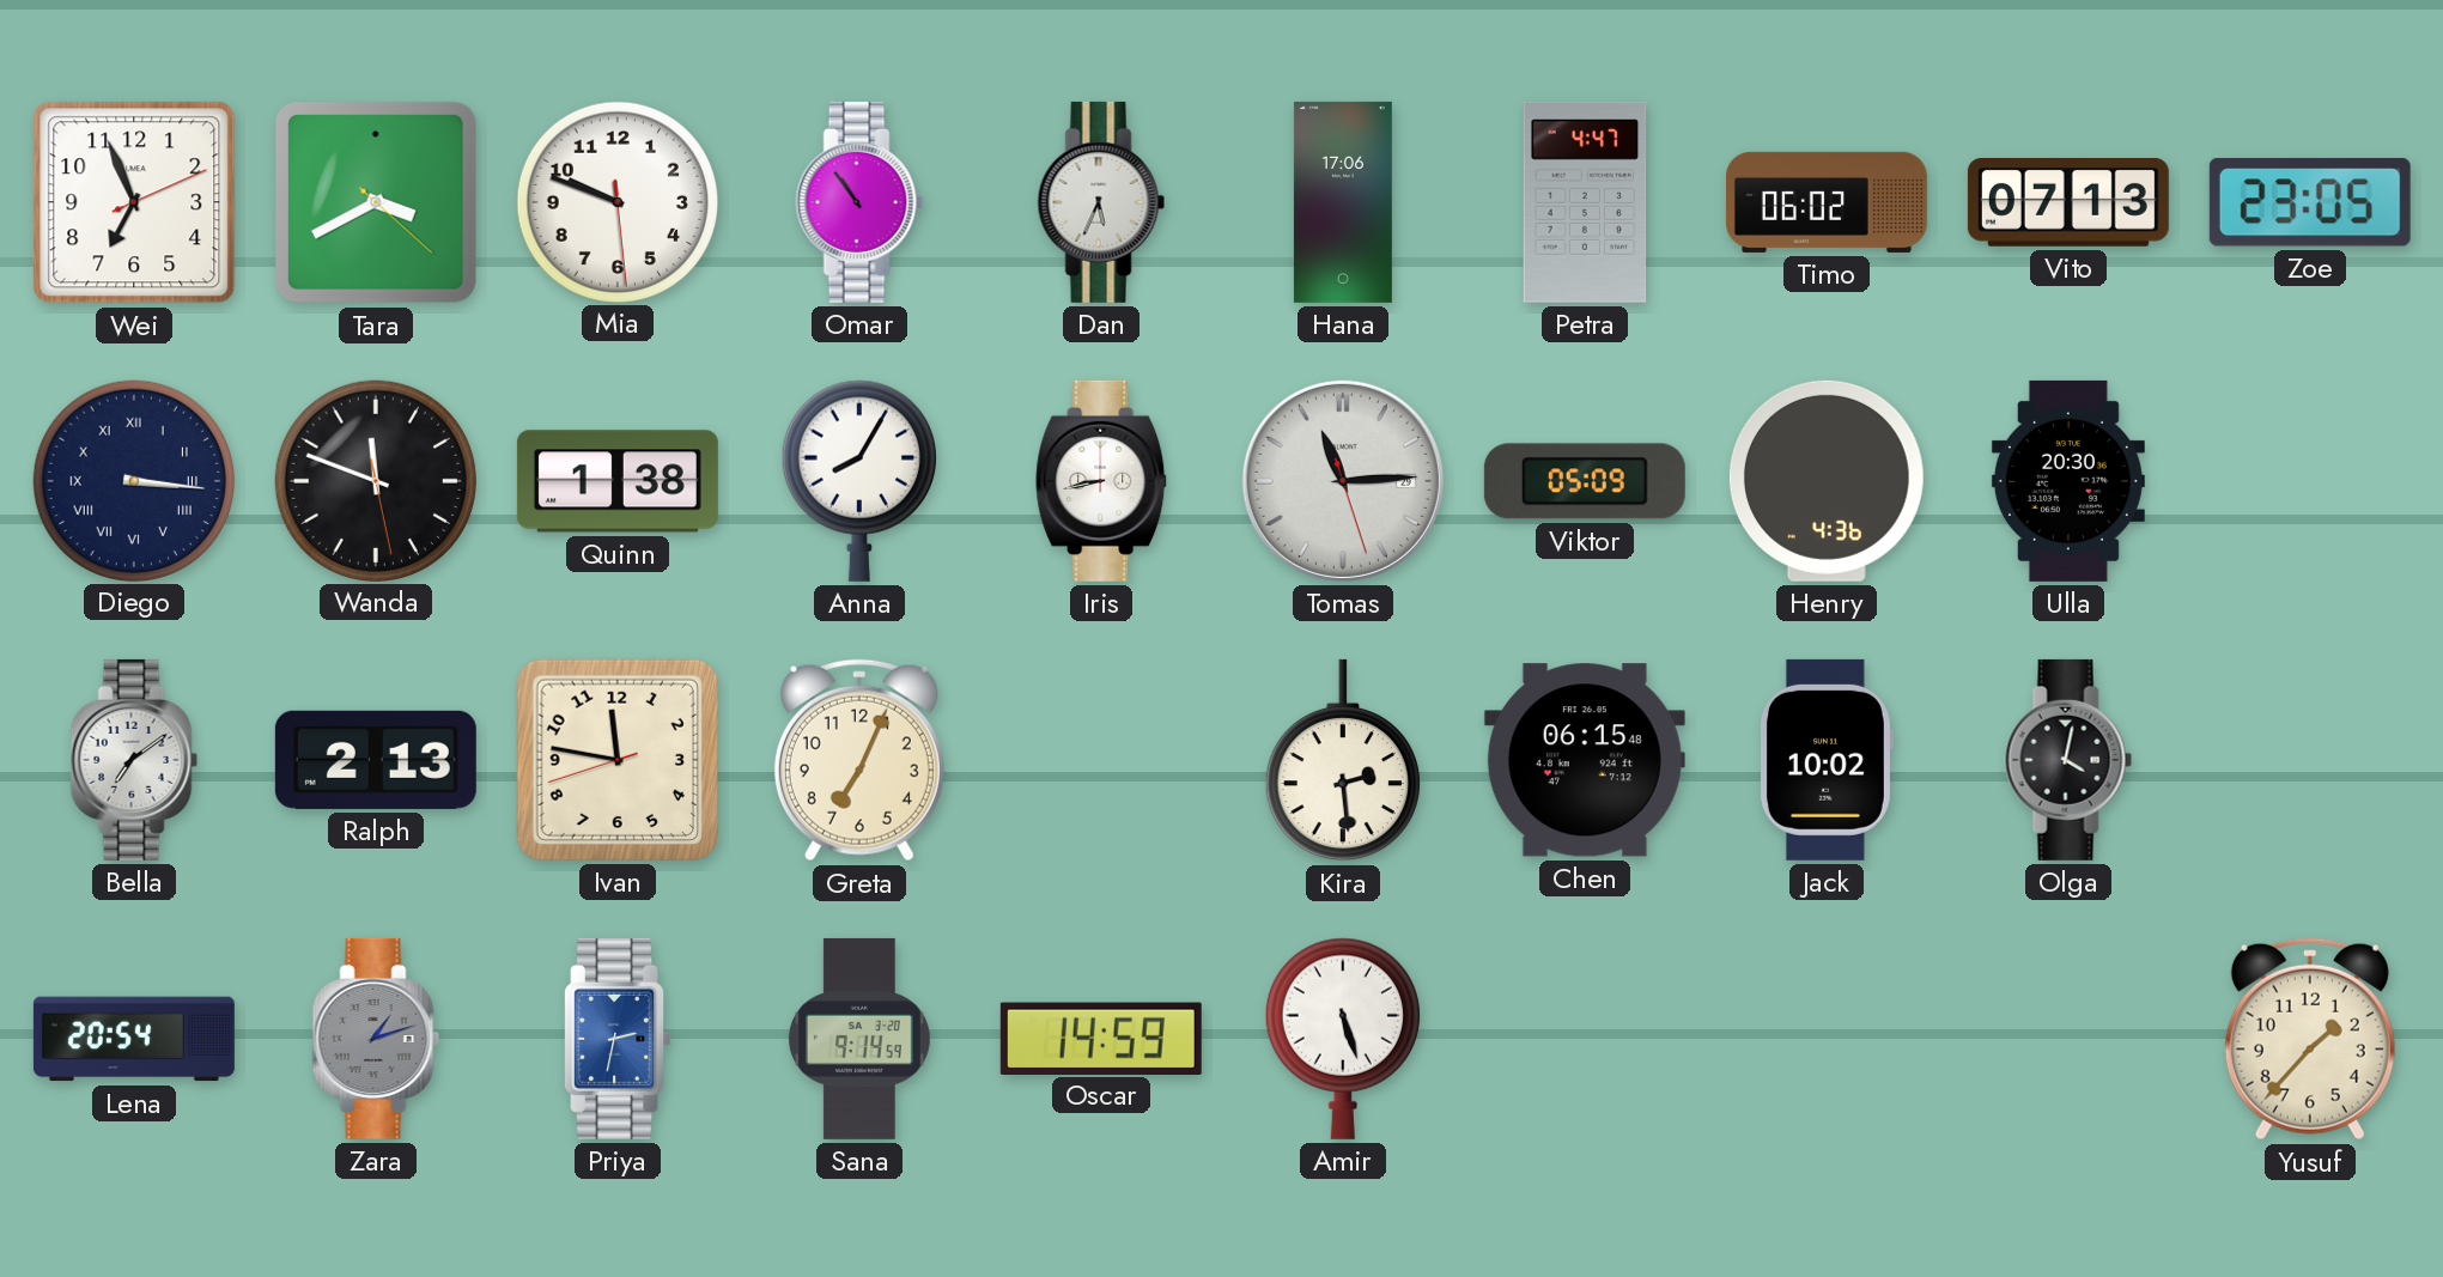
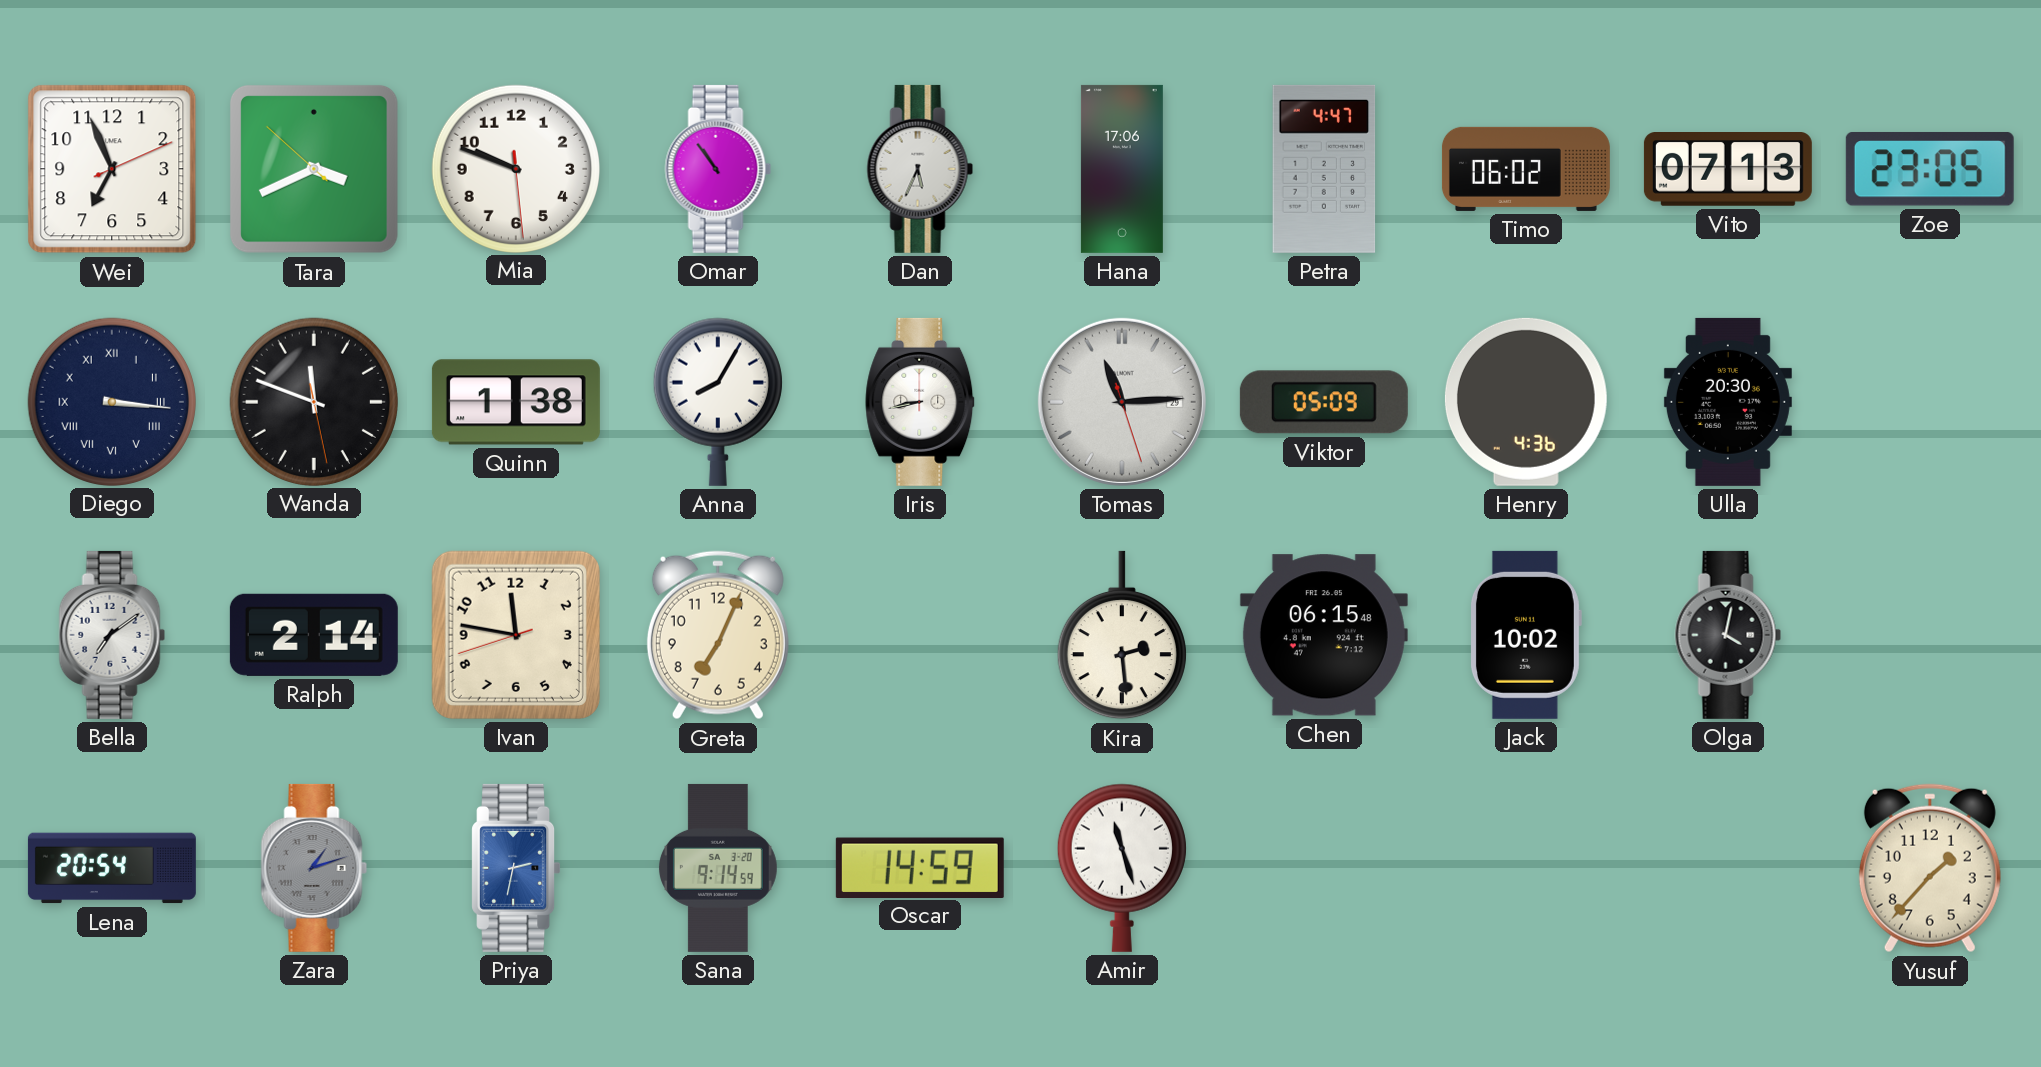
Tara: 3:40:22 -> 3:40:52
Ralph: 2:13 -> 2:14
Amir: 5:27 -> 11:27
